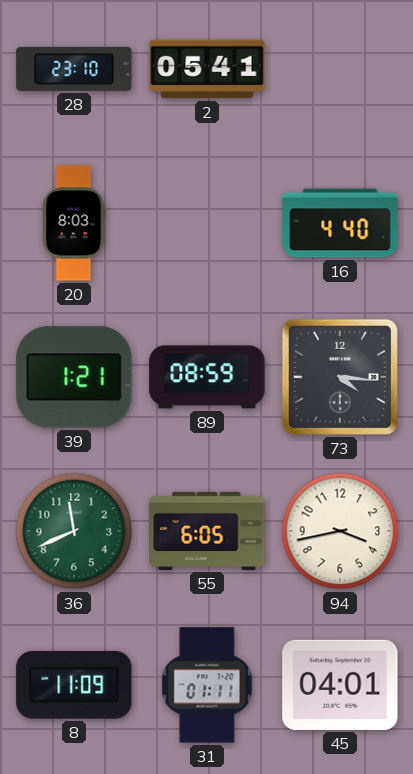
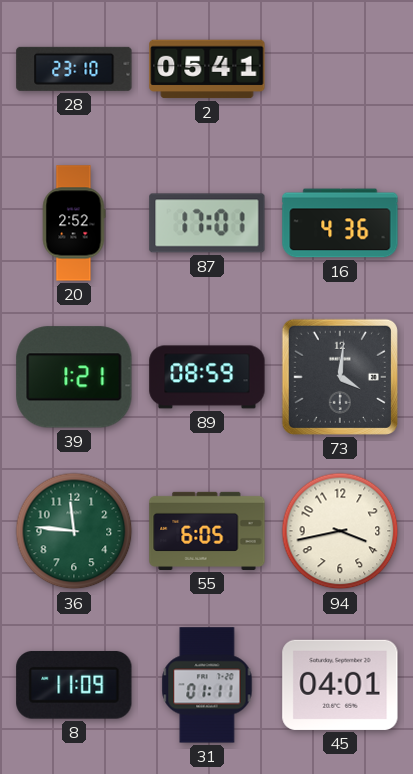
20: 8:03 -> 2:52
87: none -> 17:01
16: 4:40 -> 4:36
73: 4:16 -> 4:01
36: 11:41 -> 11:46
